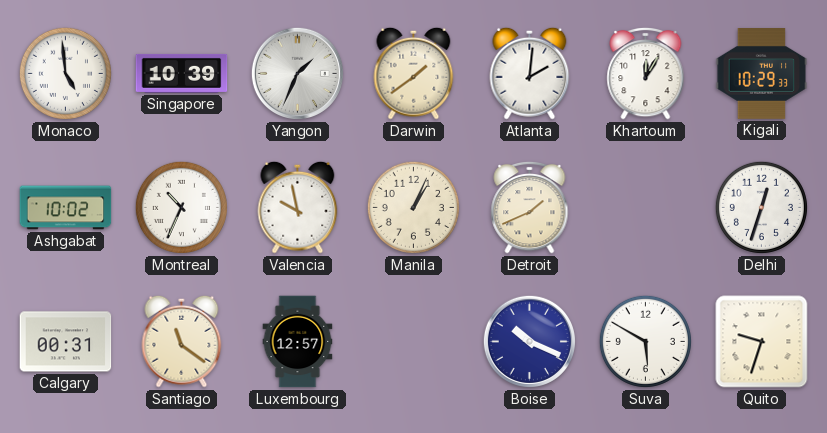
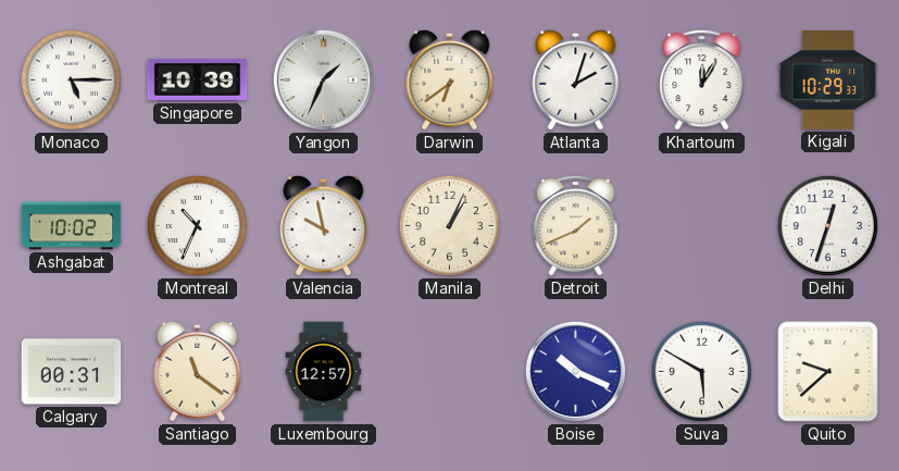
Monaco: 4:59 -> 5:15
Darwin: 1:39 -> 6:39
Atlanta: 2:01 -> 2:03
Quito: 9:33 -> 9:38
